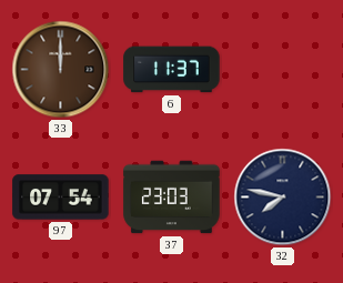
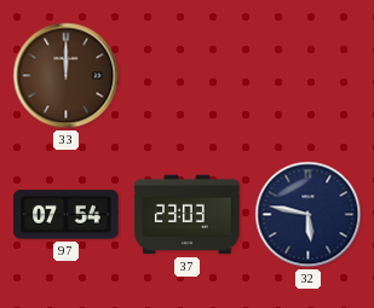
6: 11:37 -> none
32: 7:47 -> 5:47
